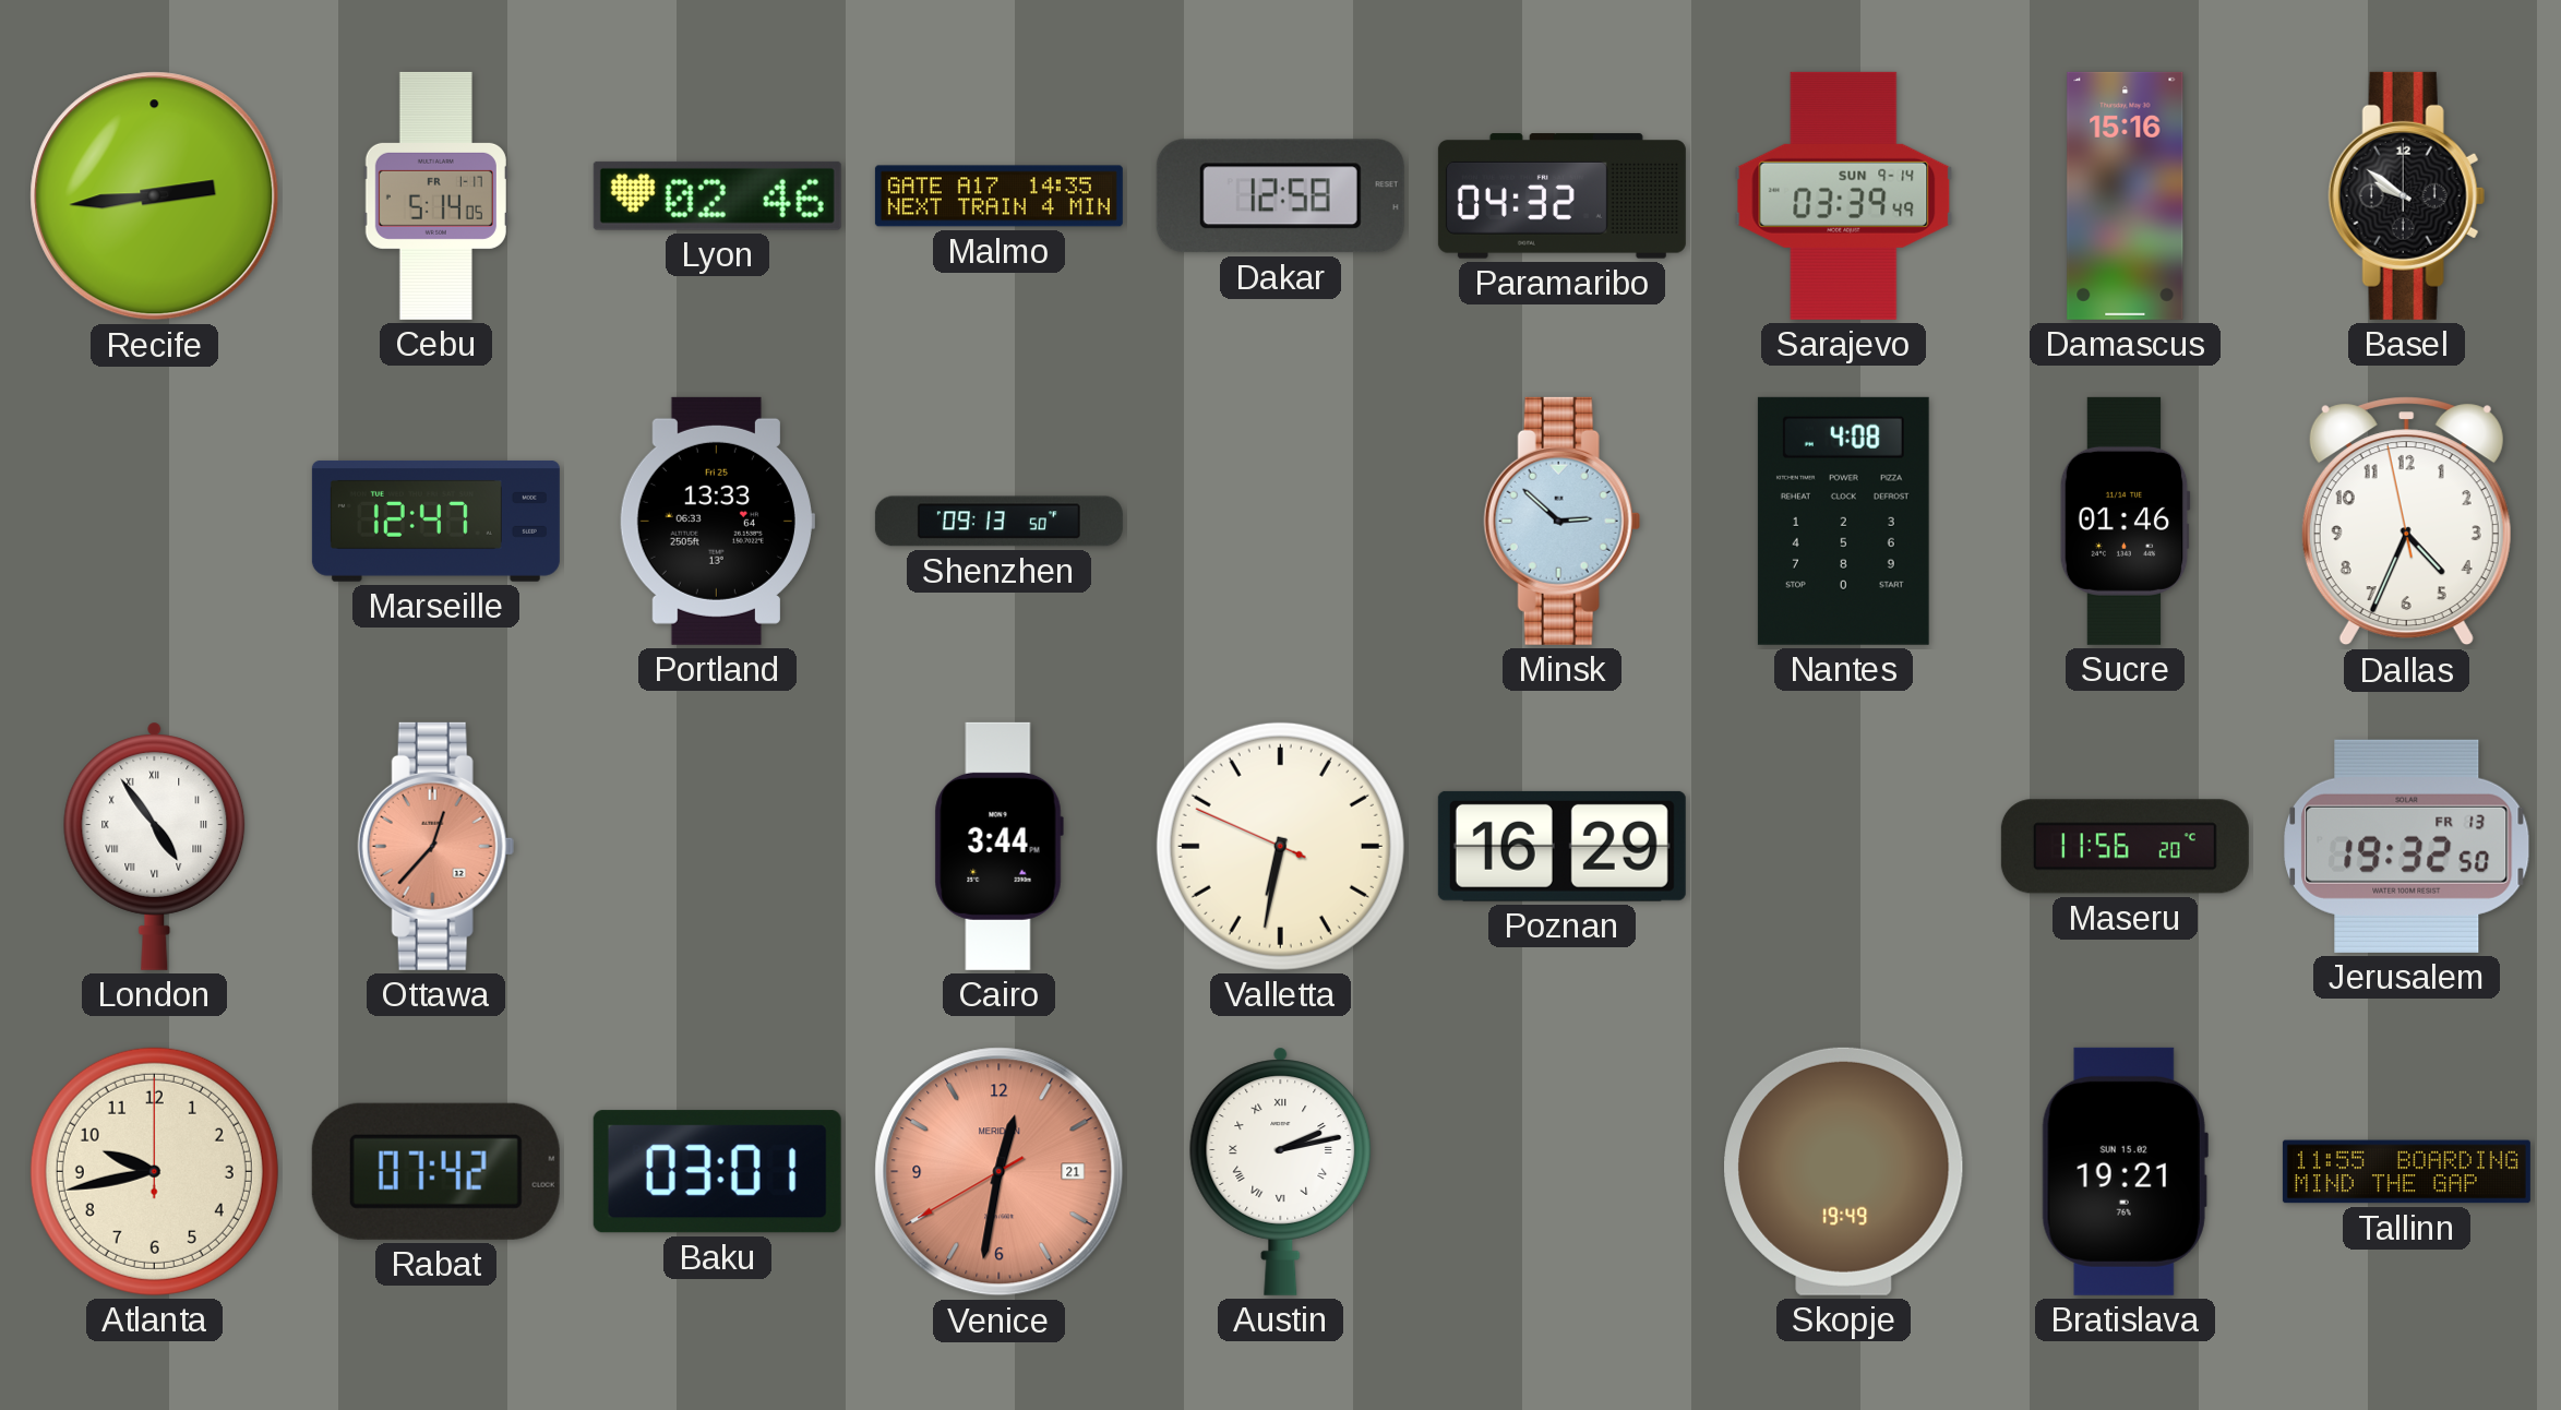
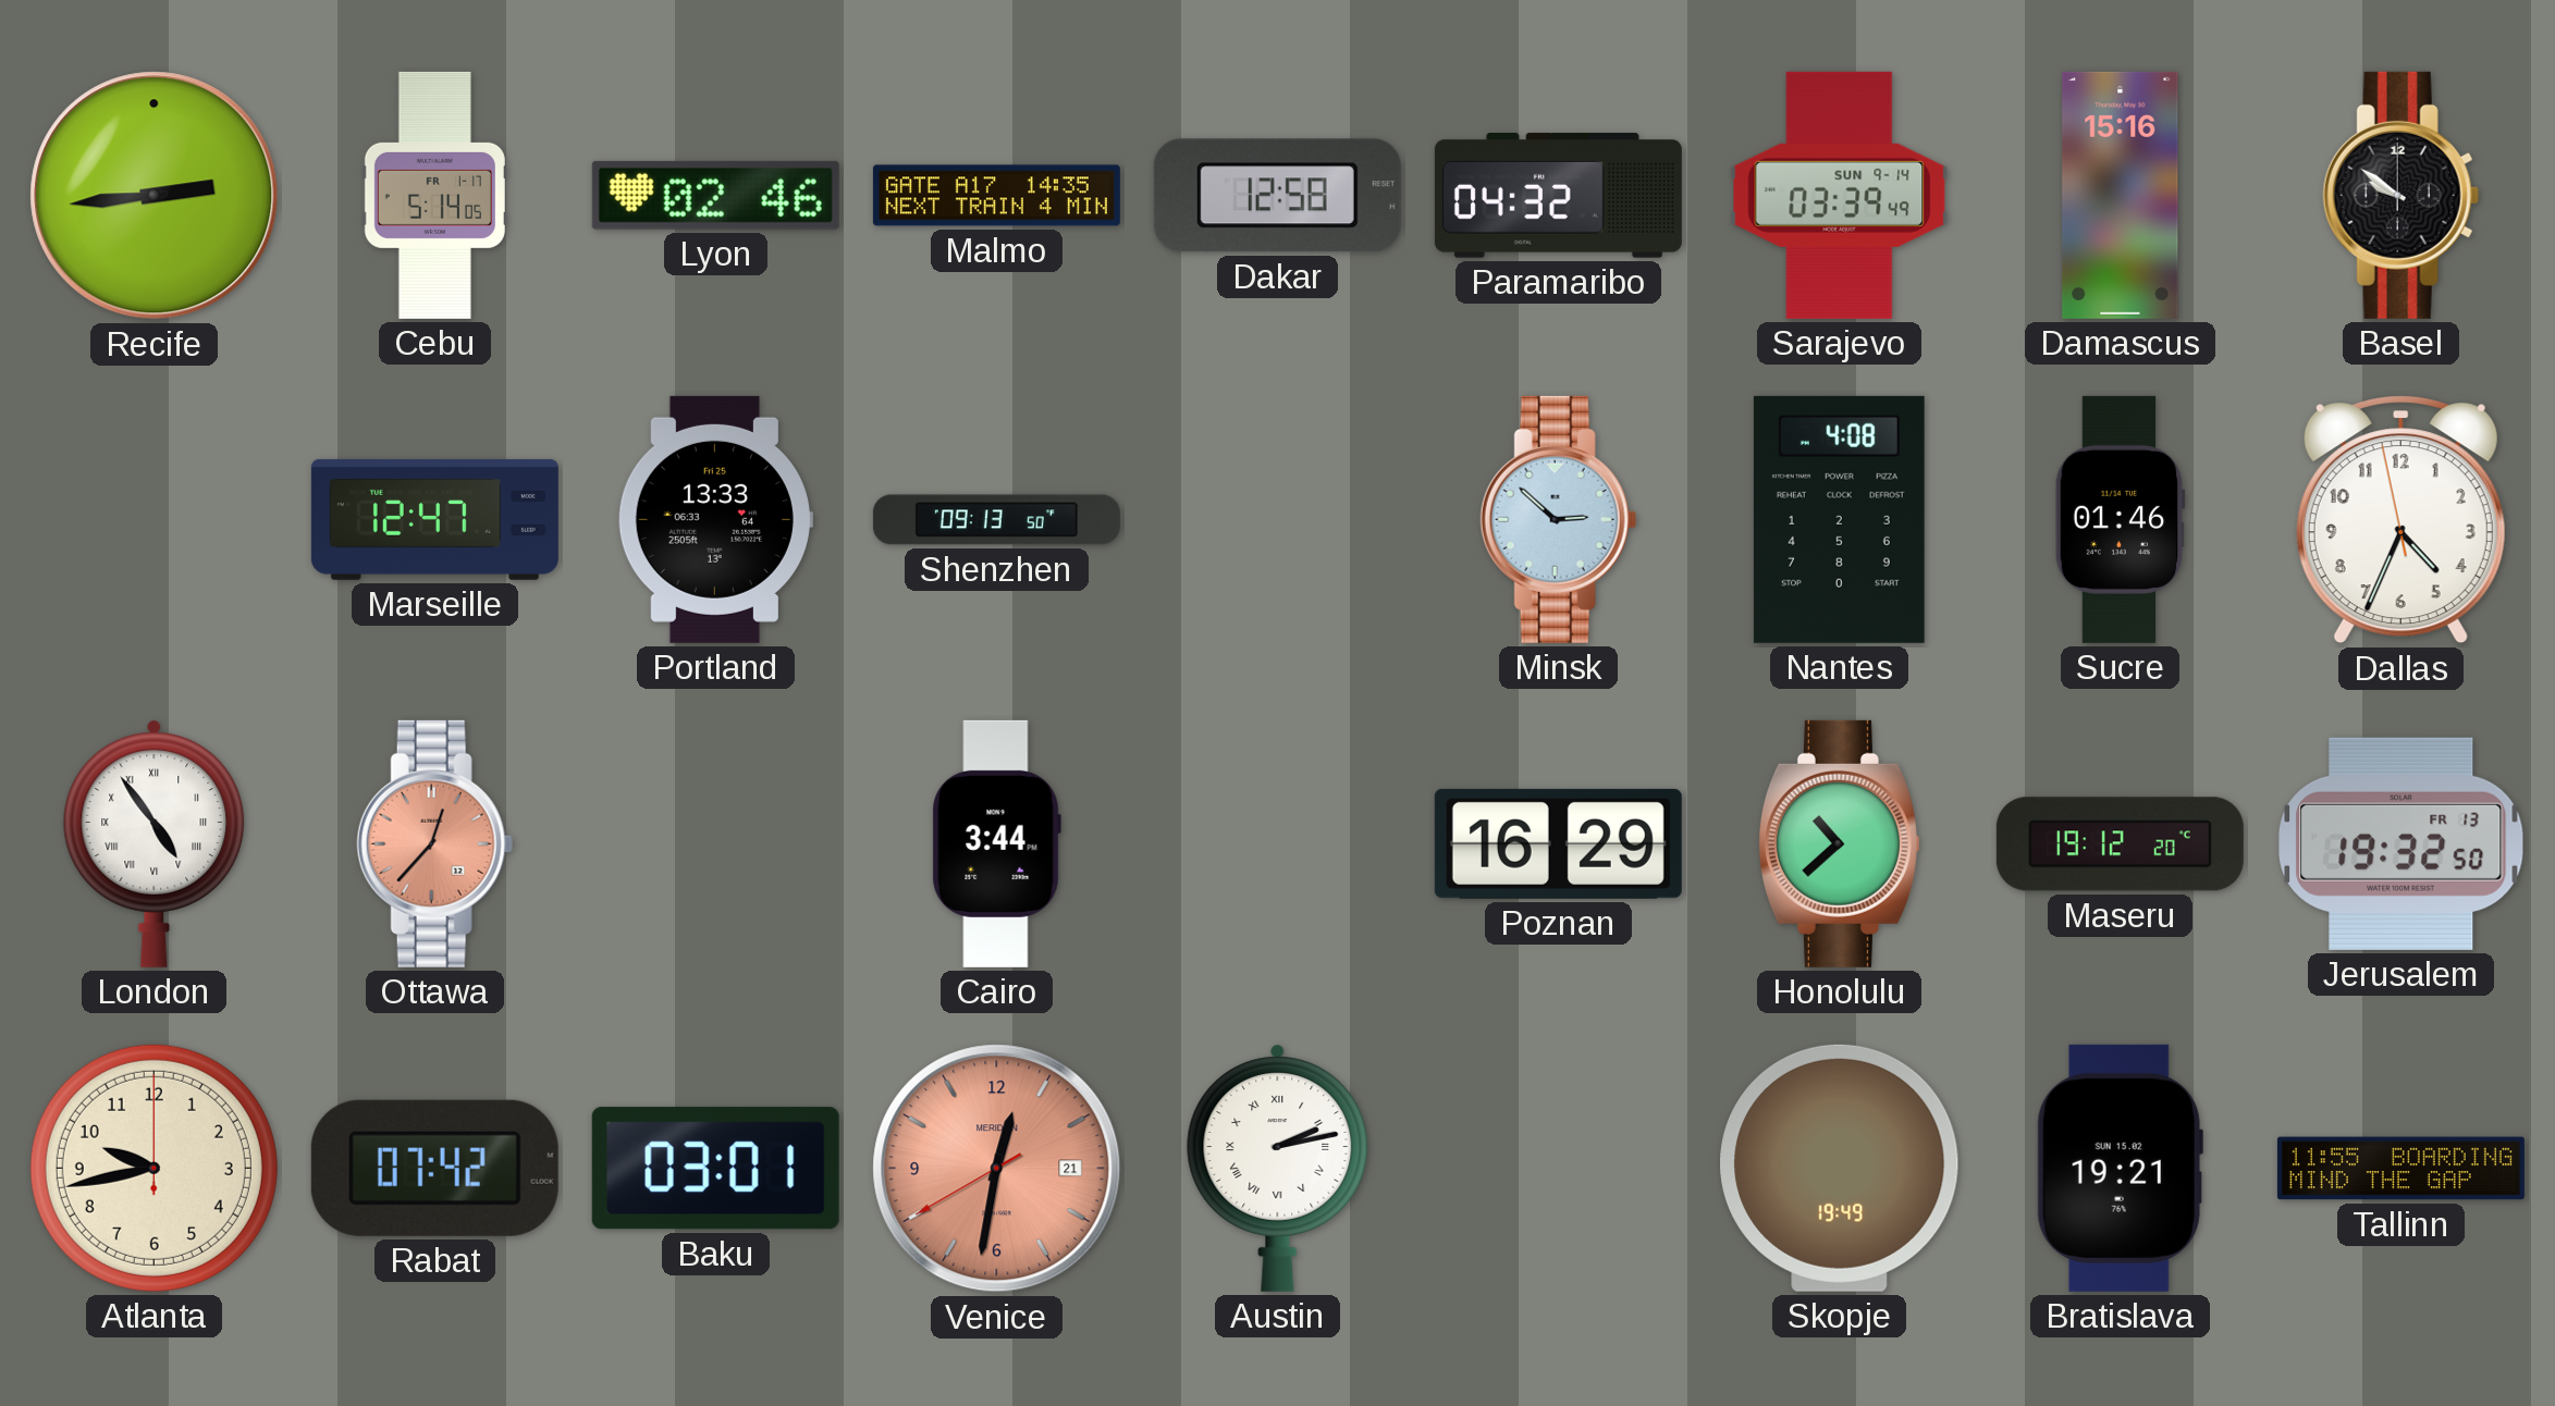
Valletta: 6:31 -> none
Honolulu: none -> 10:38
Maseru: 11:56 -> 19:12
